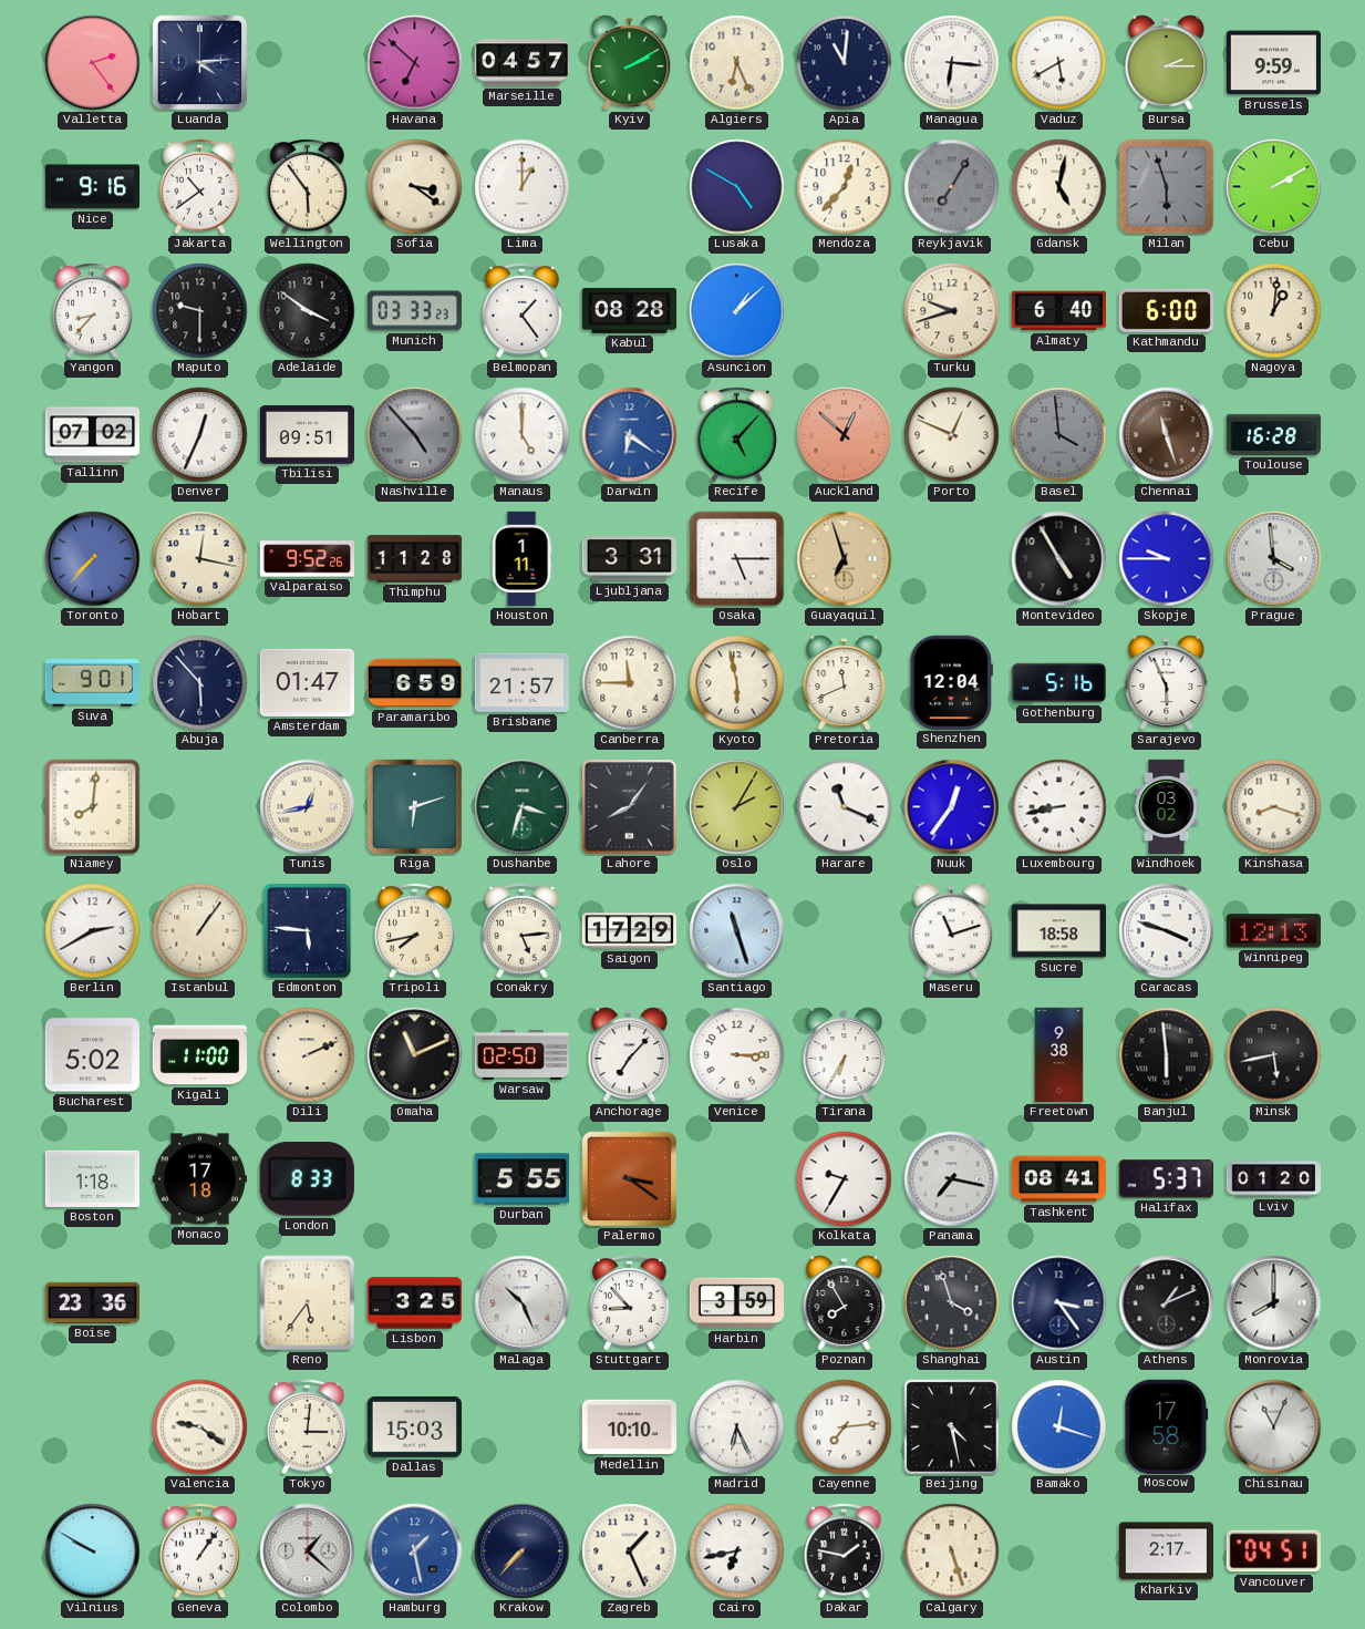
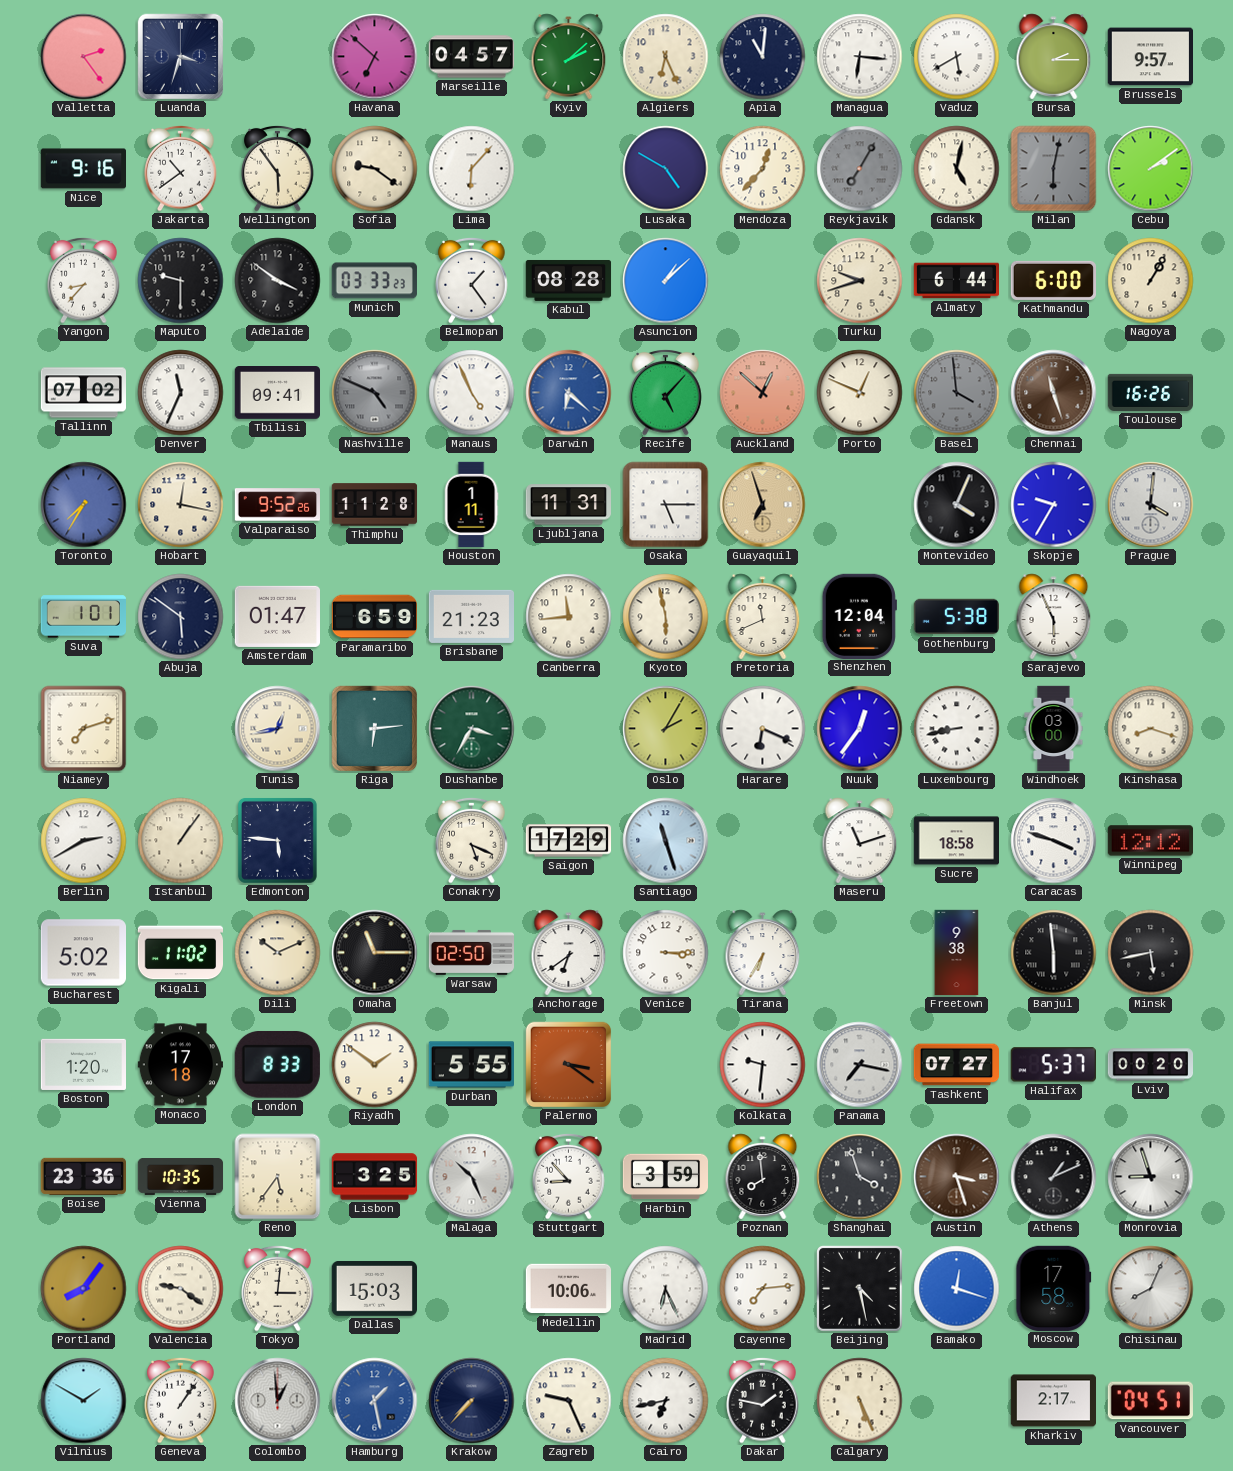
Luanda: 4:14 -> 3:33
Kyiv: 2:10 -> 2:08
Brussels: 9:59 -> 9:57
Sofia: 3:21 -> 9:21
Lima: 1:00 -> 6:07
Milan: 5:57 -> 6:02
Cebu: 2:10 -> 2:09
Almaty: 6:40 -> 6:44
Nagoya: 1:01 -> 1:05
Denver: 12:34 -> 11:34
Tbilisi: 09:51 -> 09:41
Nashville: 4:53 -> 4:49
Manaus: 5:00 -> 4:56
Darwin: 6:21 -> 6:22
Toulouse: 16:28 -> 16:26
Toronto: 7:37 -> 7:35
Ljubljana: 3:31 -> 11:31
Montevideo: 4:55 -> 4:04
Skopje: 9:45 -> 9:35
Prague: 3:59 -> 4:01
Suva: 9:01 -> 1:01
Abuja: 5:53 -> 5:51
Brisbane: 21:57 -> 21:23
Canberra: 11:45 -> 11:44
Gothenburg: 5:16 -> 5:38
Niamey: 8:01 -> 7:12
Riga: 6:12 -> 6:14
Dushanbe: 3:33 -> 3:35
Lahore: 8:06 -> none
Harare: 11:19 -> 6:19
Windhoek: 03:02 -> 03:00
Tripoli: 7:43 -> none
Conakry: 5:14 -> 5:19
Winnipeg: 12:13 -> 12:12
Kigali: 11:00 -> 11:02
Dili: 2:11 -> 10:11
Omaha: 11:11 -> 11:15
Anchorage: 7:07 -> 6:39
Boston: 1:18 -> 1:20
Riyadh: none -> 1:51
Kolkata: 9:35 -> 9:31
Tashkent: 08:41 -> 07:27
Lviv: 01:20 -> 00:20
Vienna: none -> 10:35
Poznan: 7:55 -> 7:59
Austin: 3:24 -> 3:27
Austin dial: navy -> brown
Monrovia: 8:00 -> 8:57
Portland: none -> 8:06
Medellin: 10:10 -> 10:06
Chisinau: 11:04 -> 8:04
Vilnius: 9:50 -> 1:50
Colombo: 1:22 -> 12:59
Zagreb: 1:26 -> 9:26
Calgary: 5:27 -> 5:26
